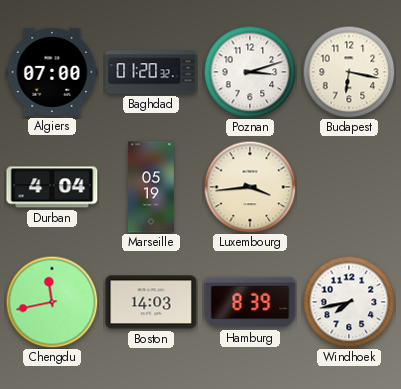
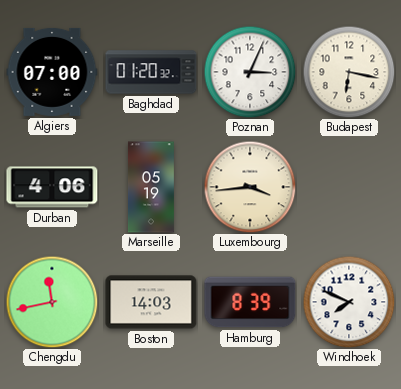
Poznan: 3:12 -> 3:04
Durban: 4:04 -> 4:06
Windhoek: 7:43 -> 7:49
